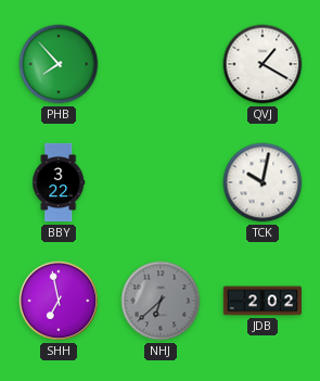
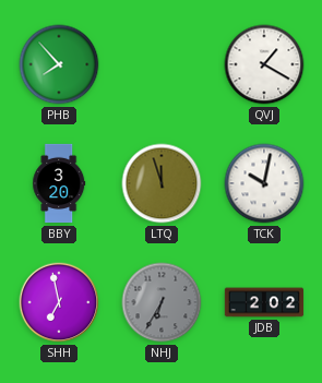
BBY: 3:22 -> 3:20
LTQ: none -> 11:57
NHJ: 6:38 -> 6:35
